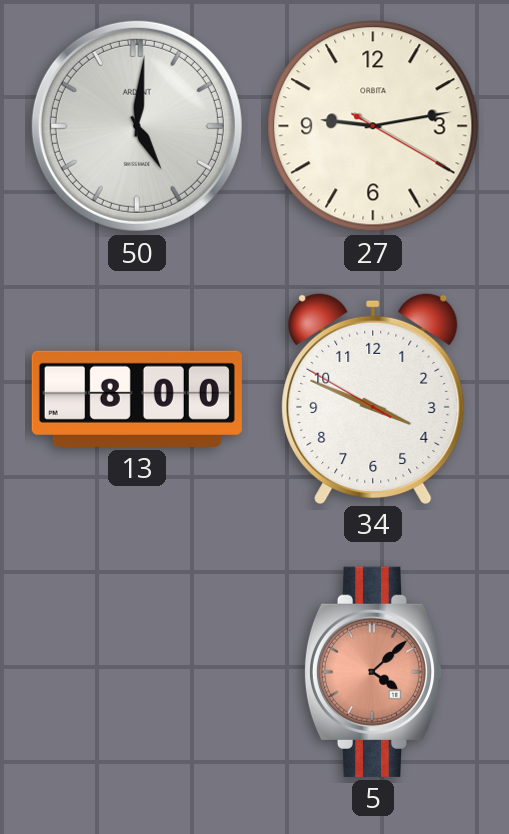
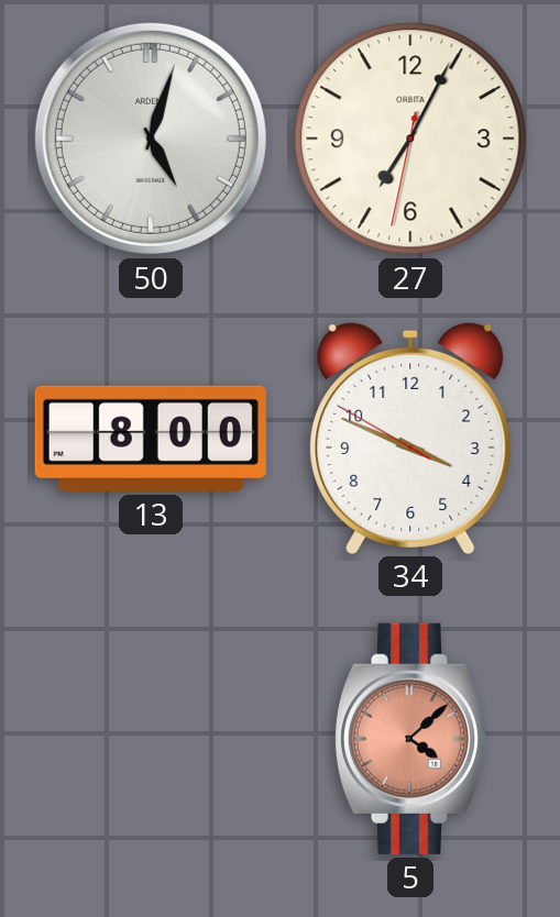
50: 5:01 -> 5:03
27: 9:13 -> 7:04
